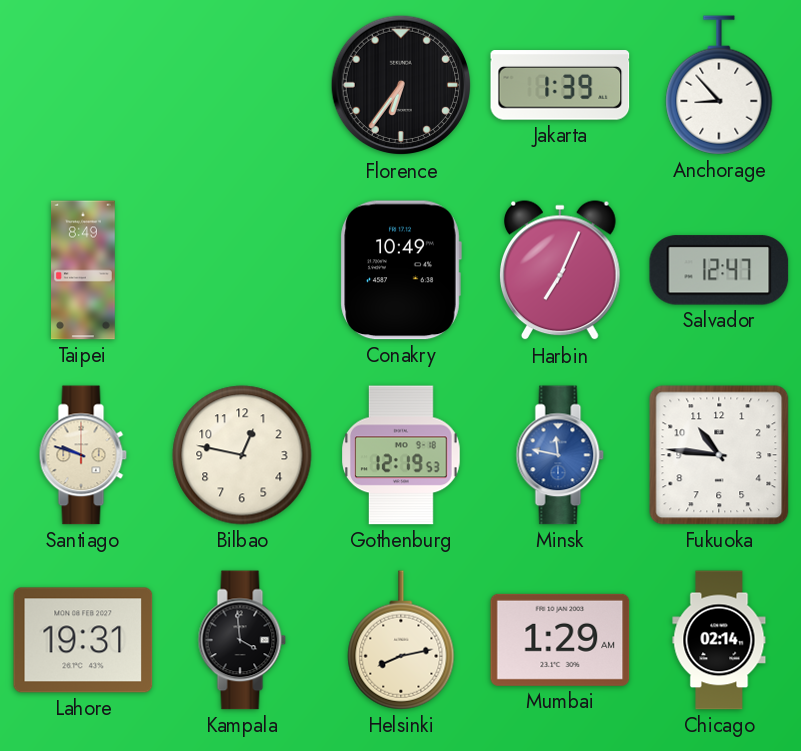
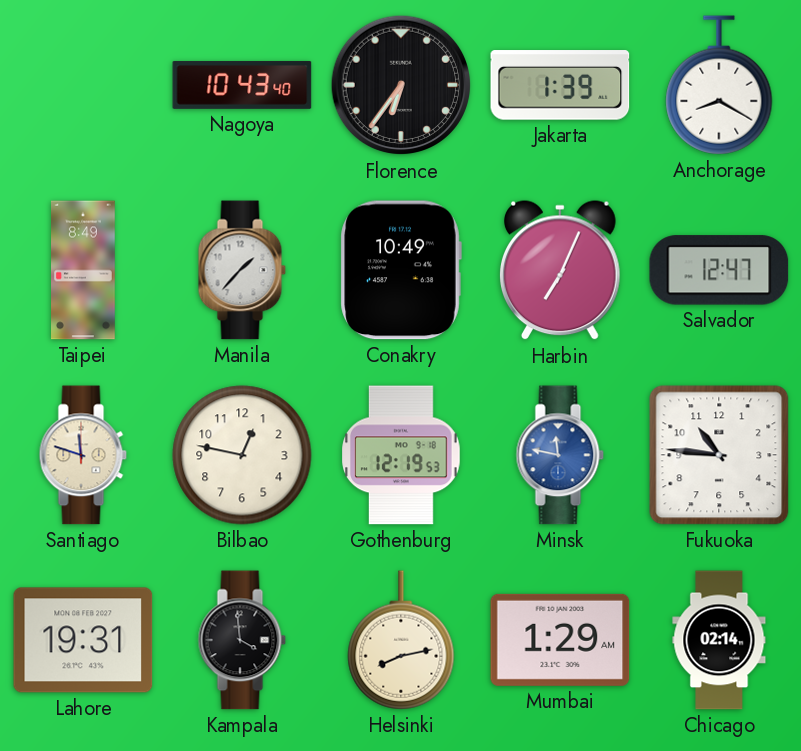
Nagoya: none -> 10:43
Anchorage: 8:53 -> 8:20
Manila: none -> 1:37
Santiago: 9:48 -> 11:48
